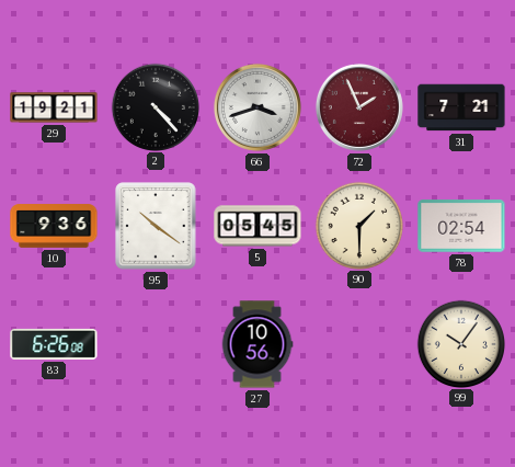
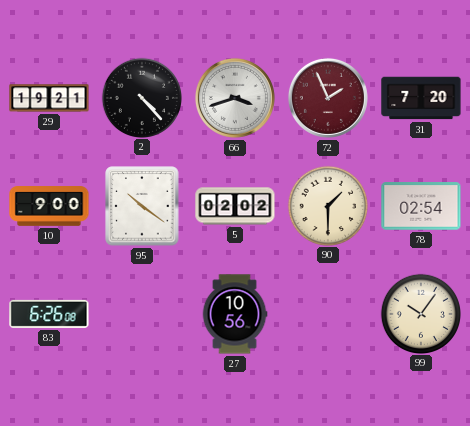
31: 7:21 -> 7:20
10: 9:36 -> 9:00
5: 05:45 -> 02:02
